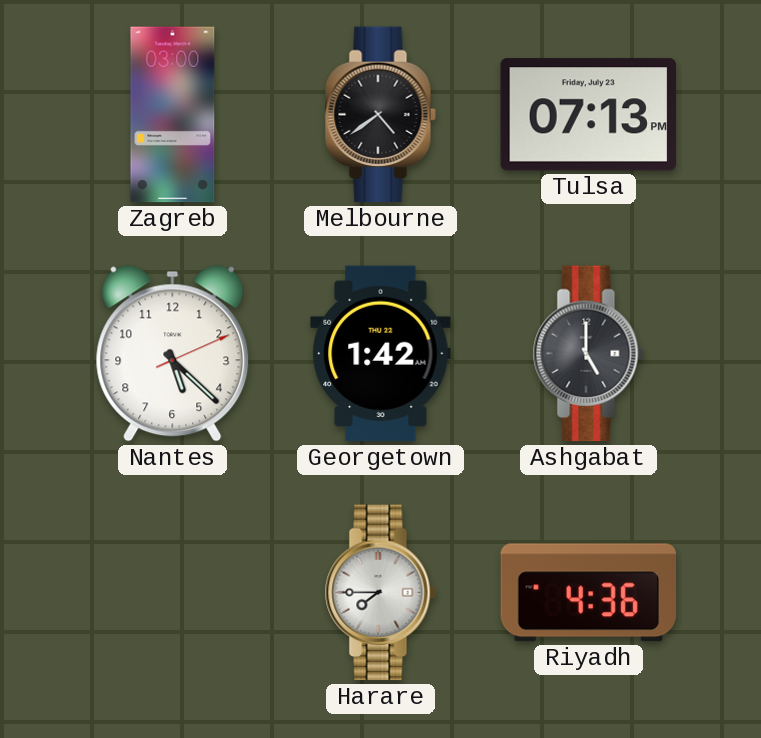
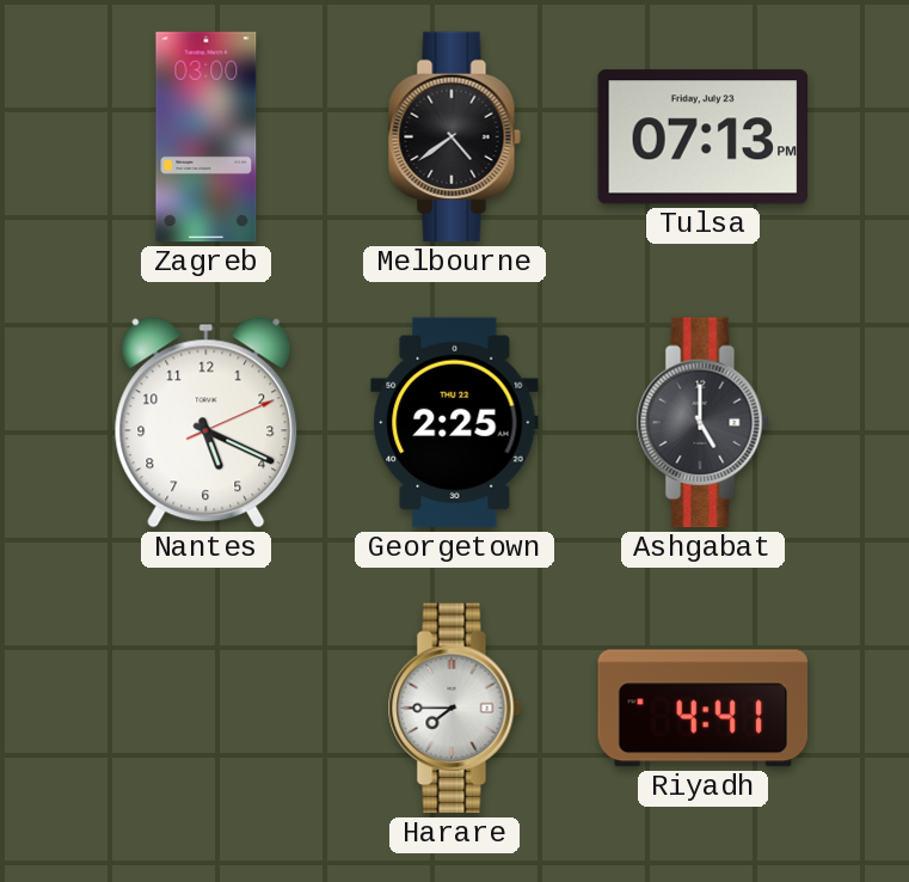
Nantes: 5:22 -> 5:19
Georgetown: 1:42 -> 2:25
Riyadh: 4:36 -> 4:41
